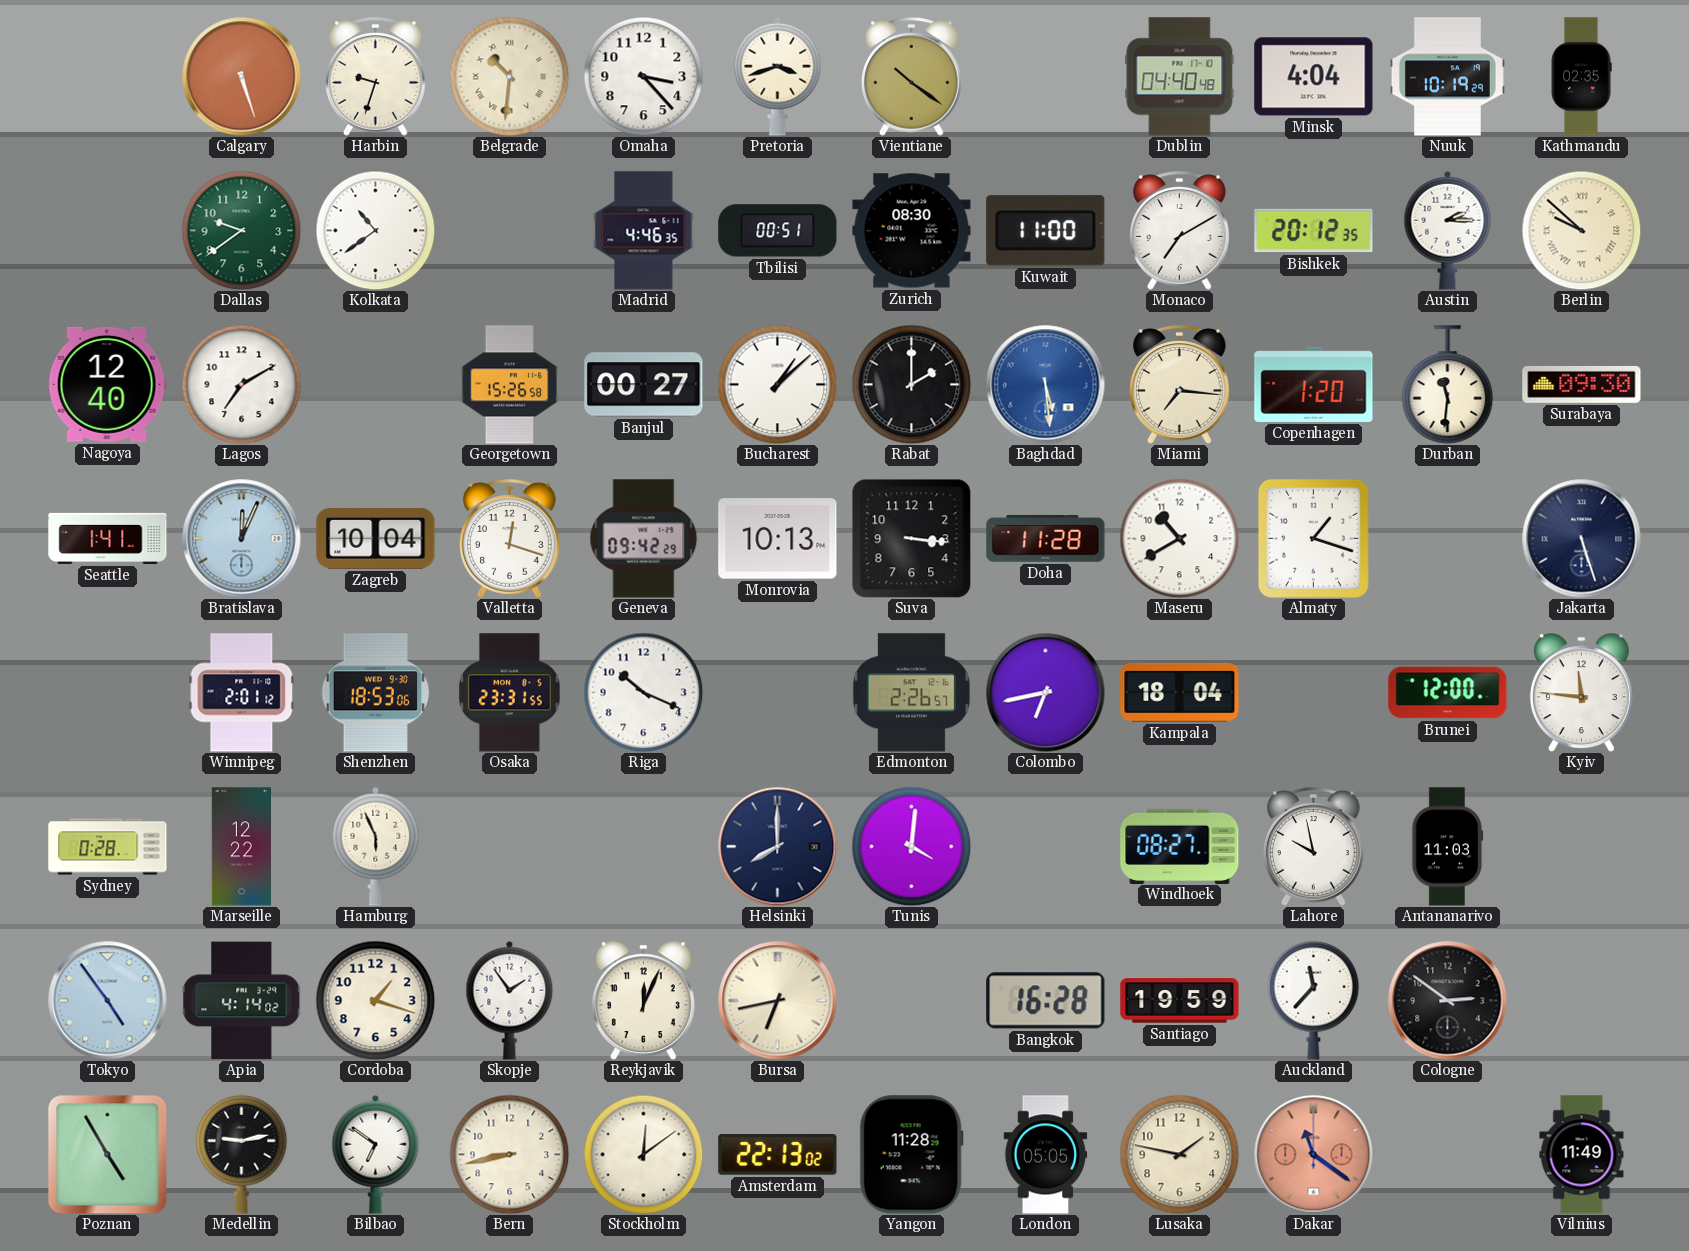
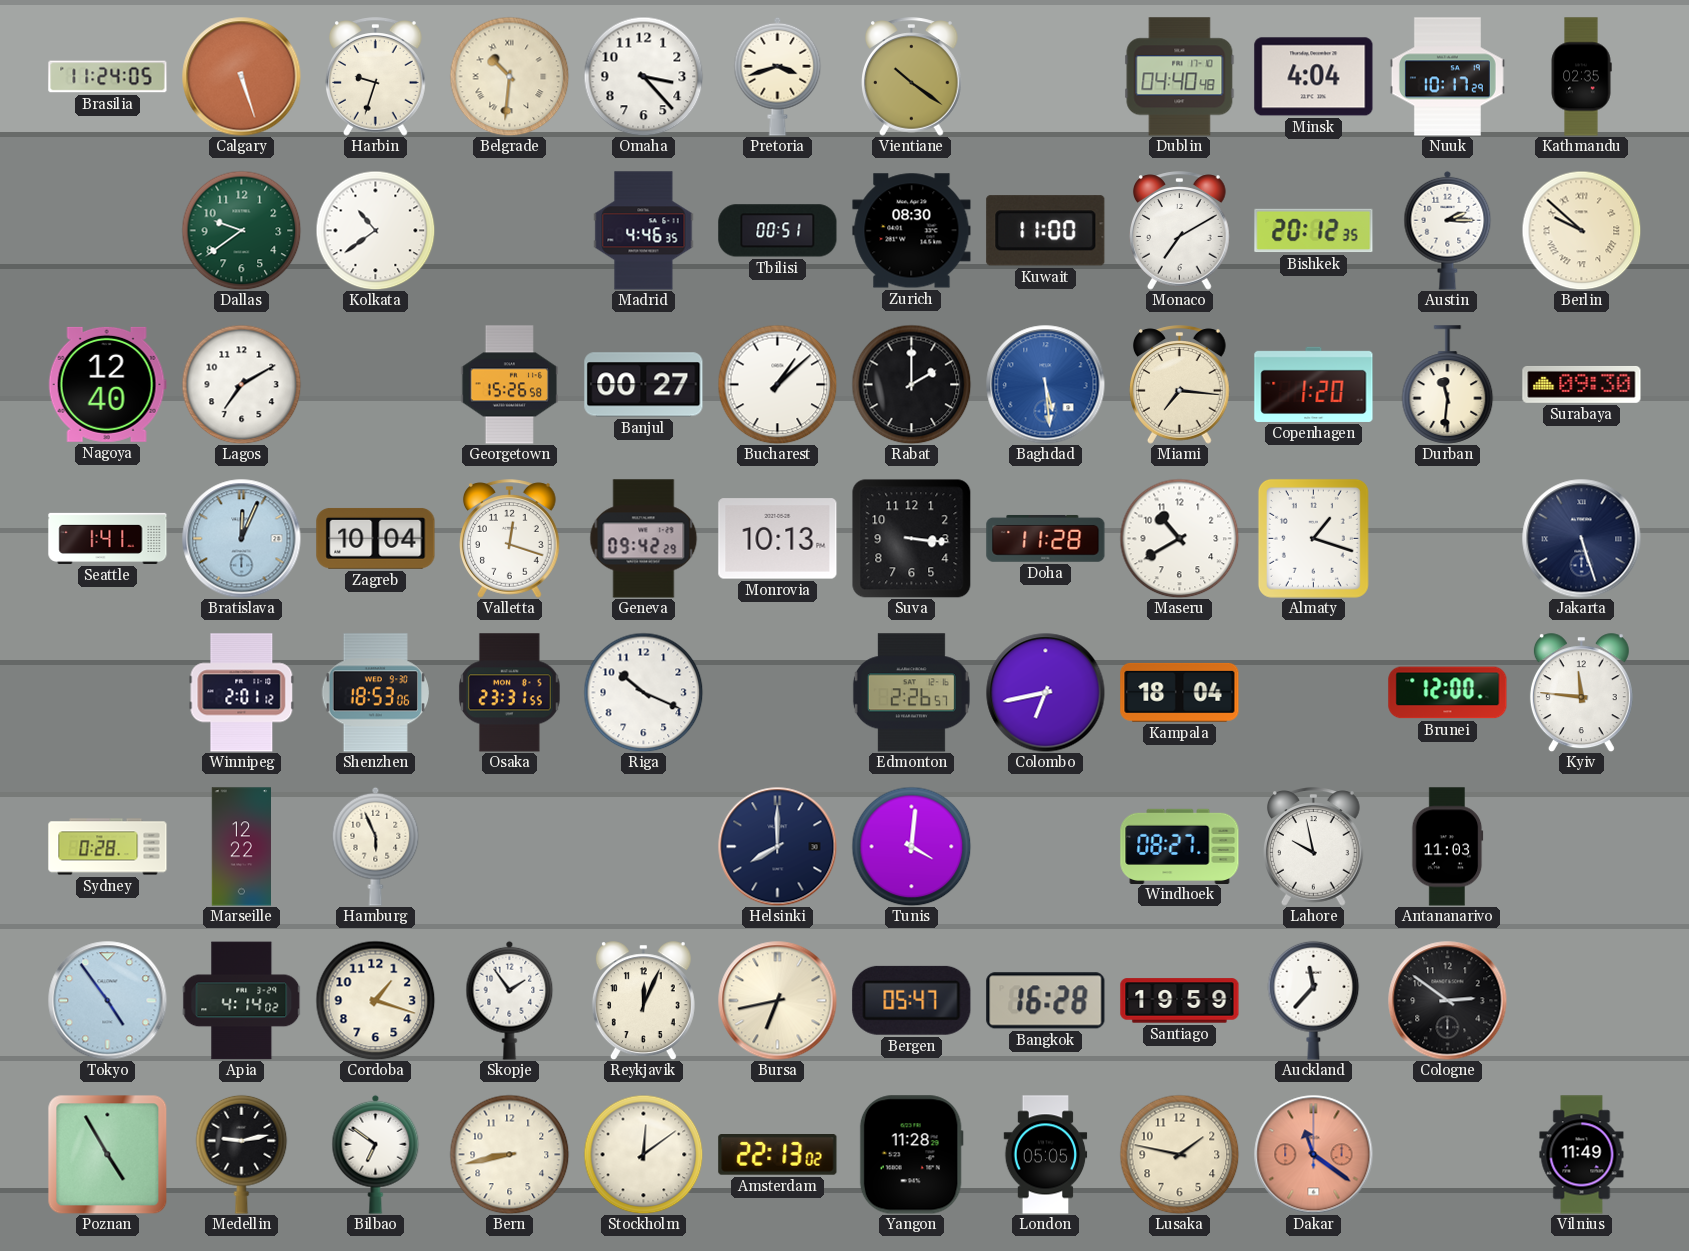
Brasilia: none -> 11:24
Nuuk: 10:19 -> 10:17
Bergen: none -> 05:47
